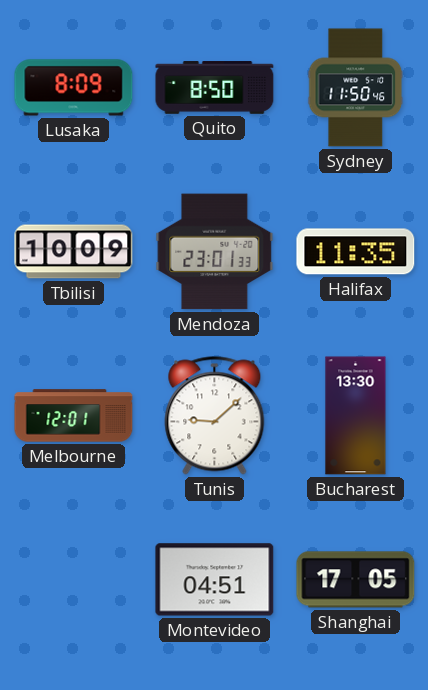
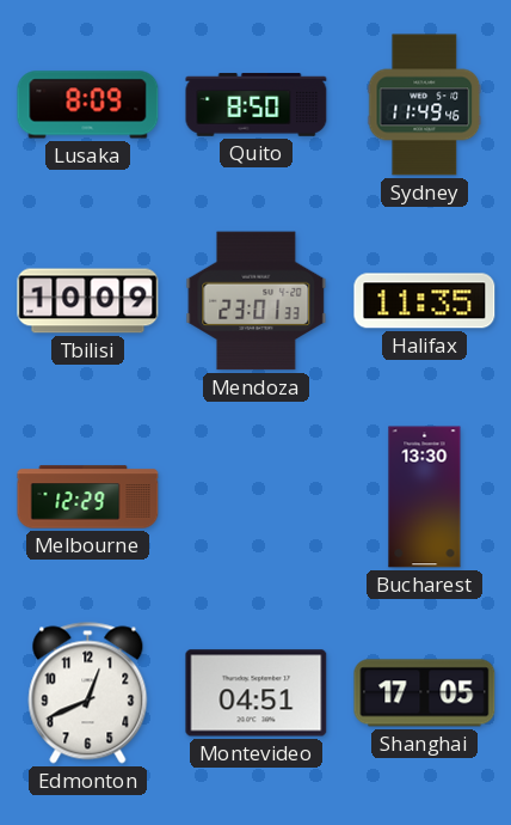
Sydney: 11:50 -> 11:49
Melbourne: 12:01 -> 12:29
Tunis: 9:08 -> none
Edmonton: none -> 12:41
